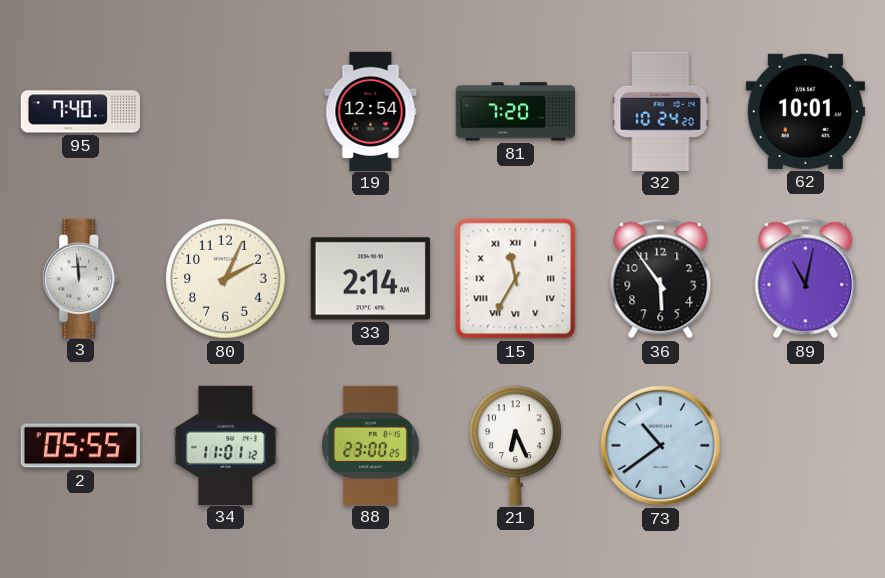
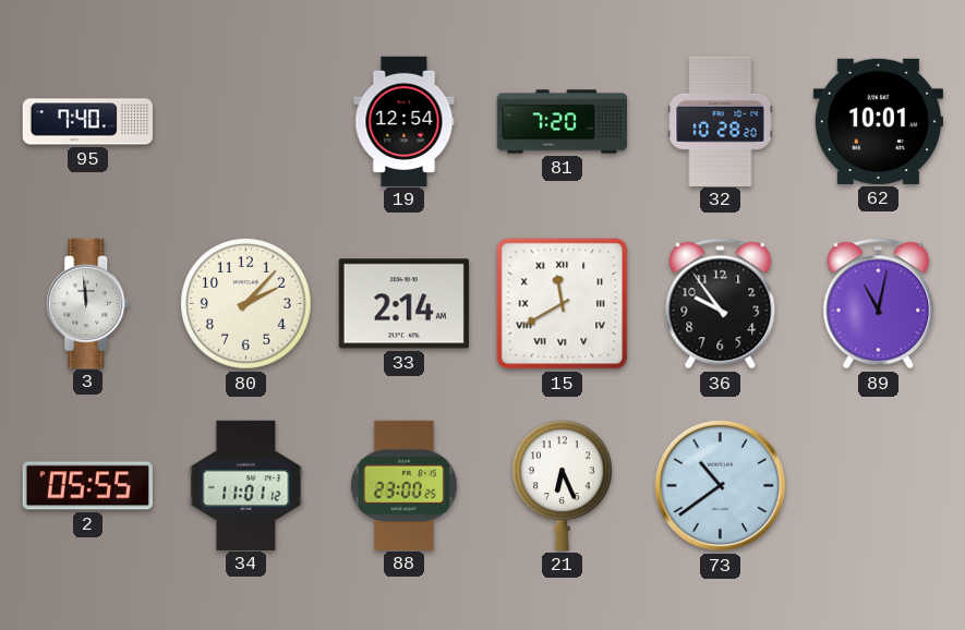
32: 10:24 -> 10:28
80: 2:04 -> 2:07
15: 11:35 -> 11:40
36: 5:54 -> 9:54
